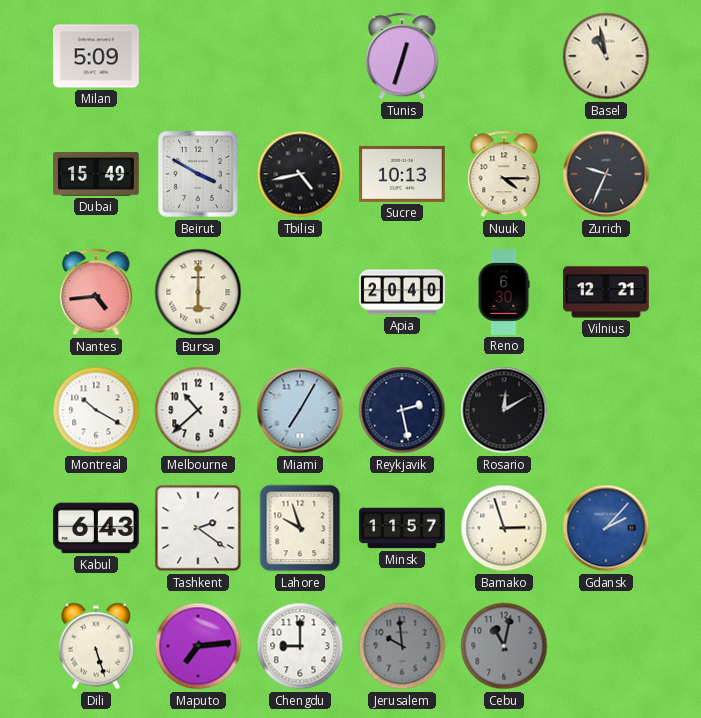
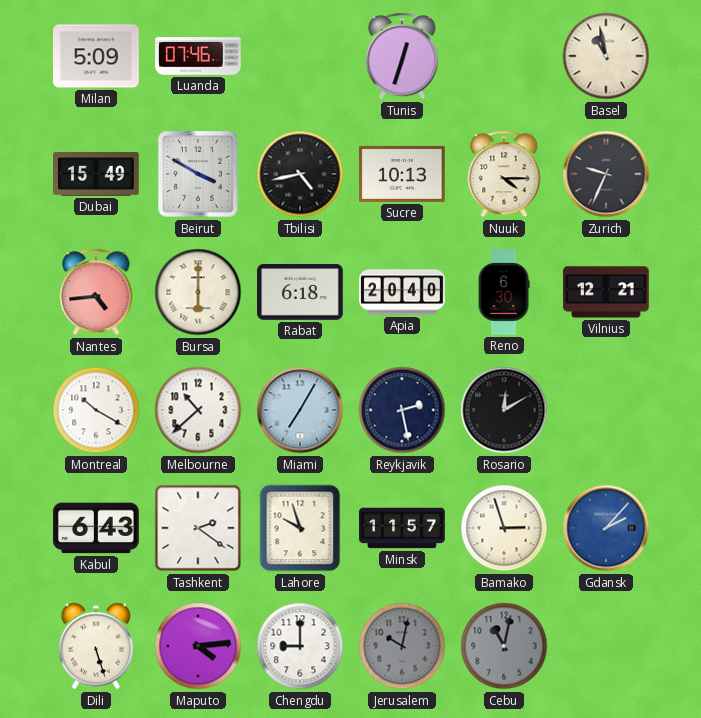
Luanda: none -> 07:46
Rabat: none -> 6:18
Maputo: 7:14 -> 4:14
Jerusalem: 9:59 -> 10:02
